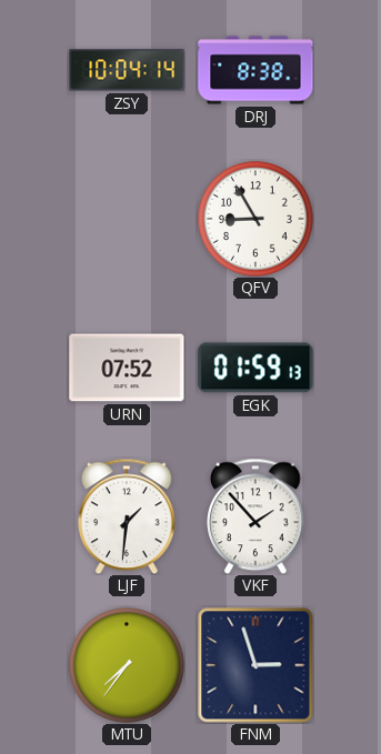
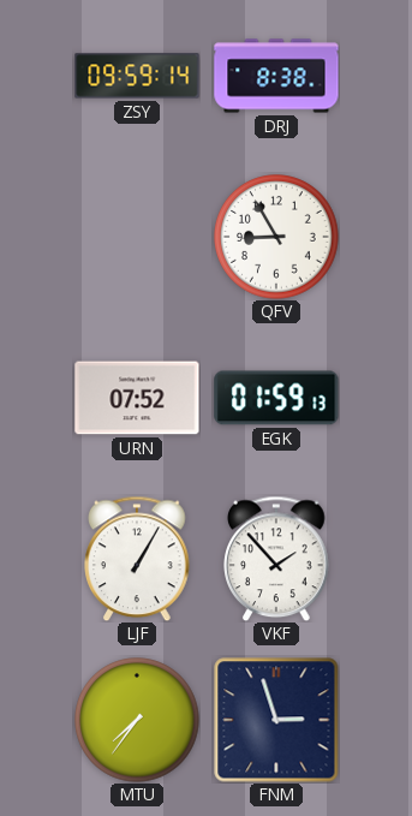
ZSY: 10:04 -> 09:59
LJF: 1:31 -> 1:05
